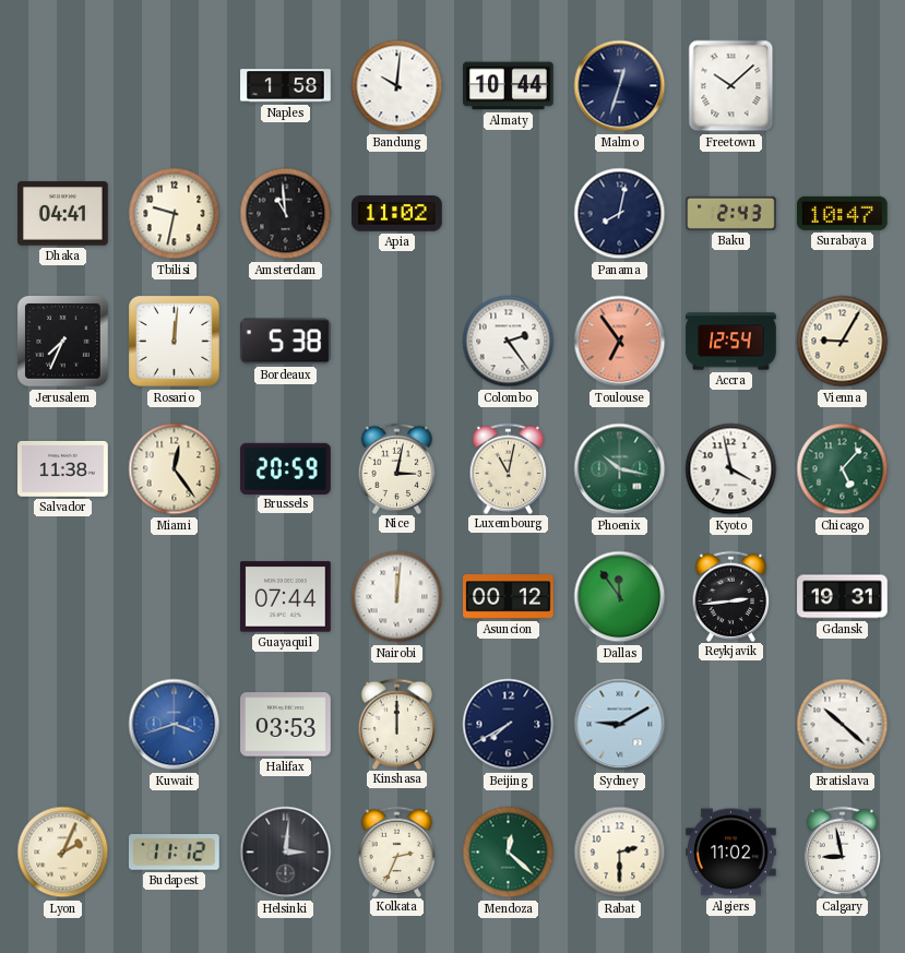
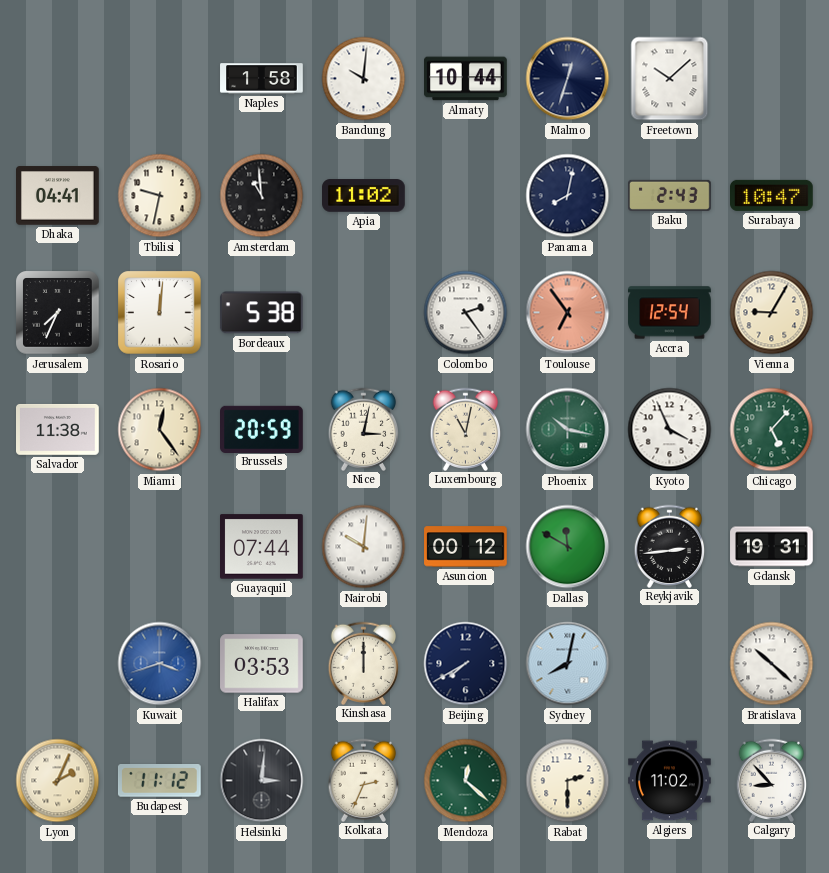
Kyoto: 3:58 -> 3:56
Nairobi: 12:01 -> 10:01
Dallas: 11:54 -> 11:50
Sydney: 9:10 -> 8:02
Calgary: 8:58 -> 8:53
